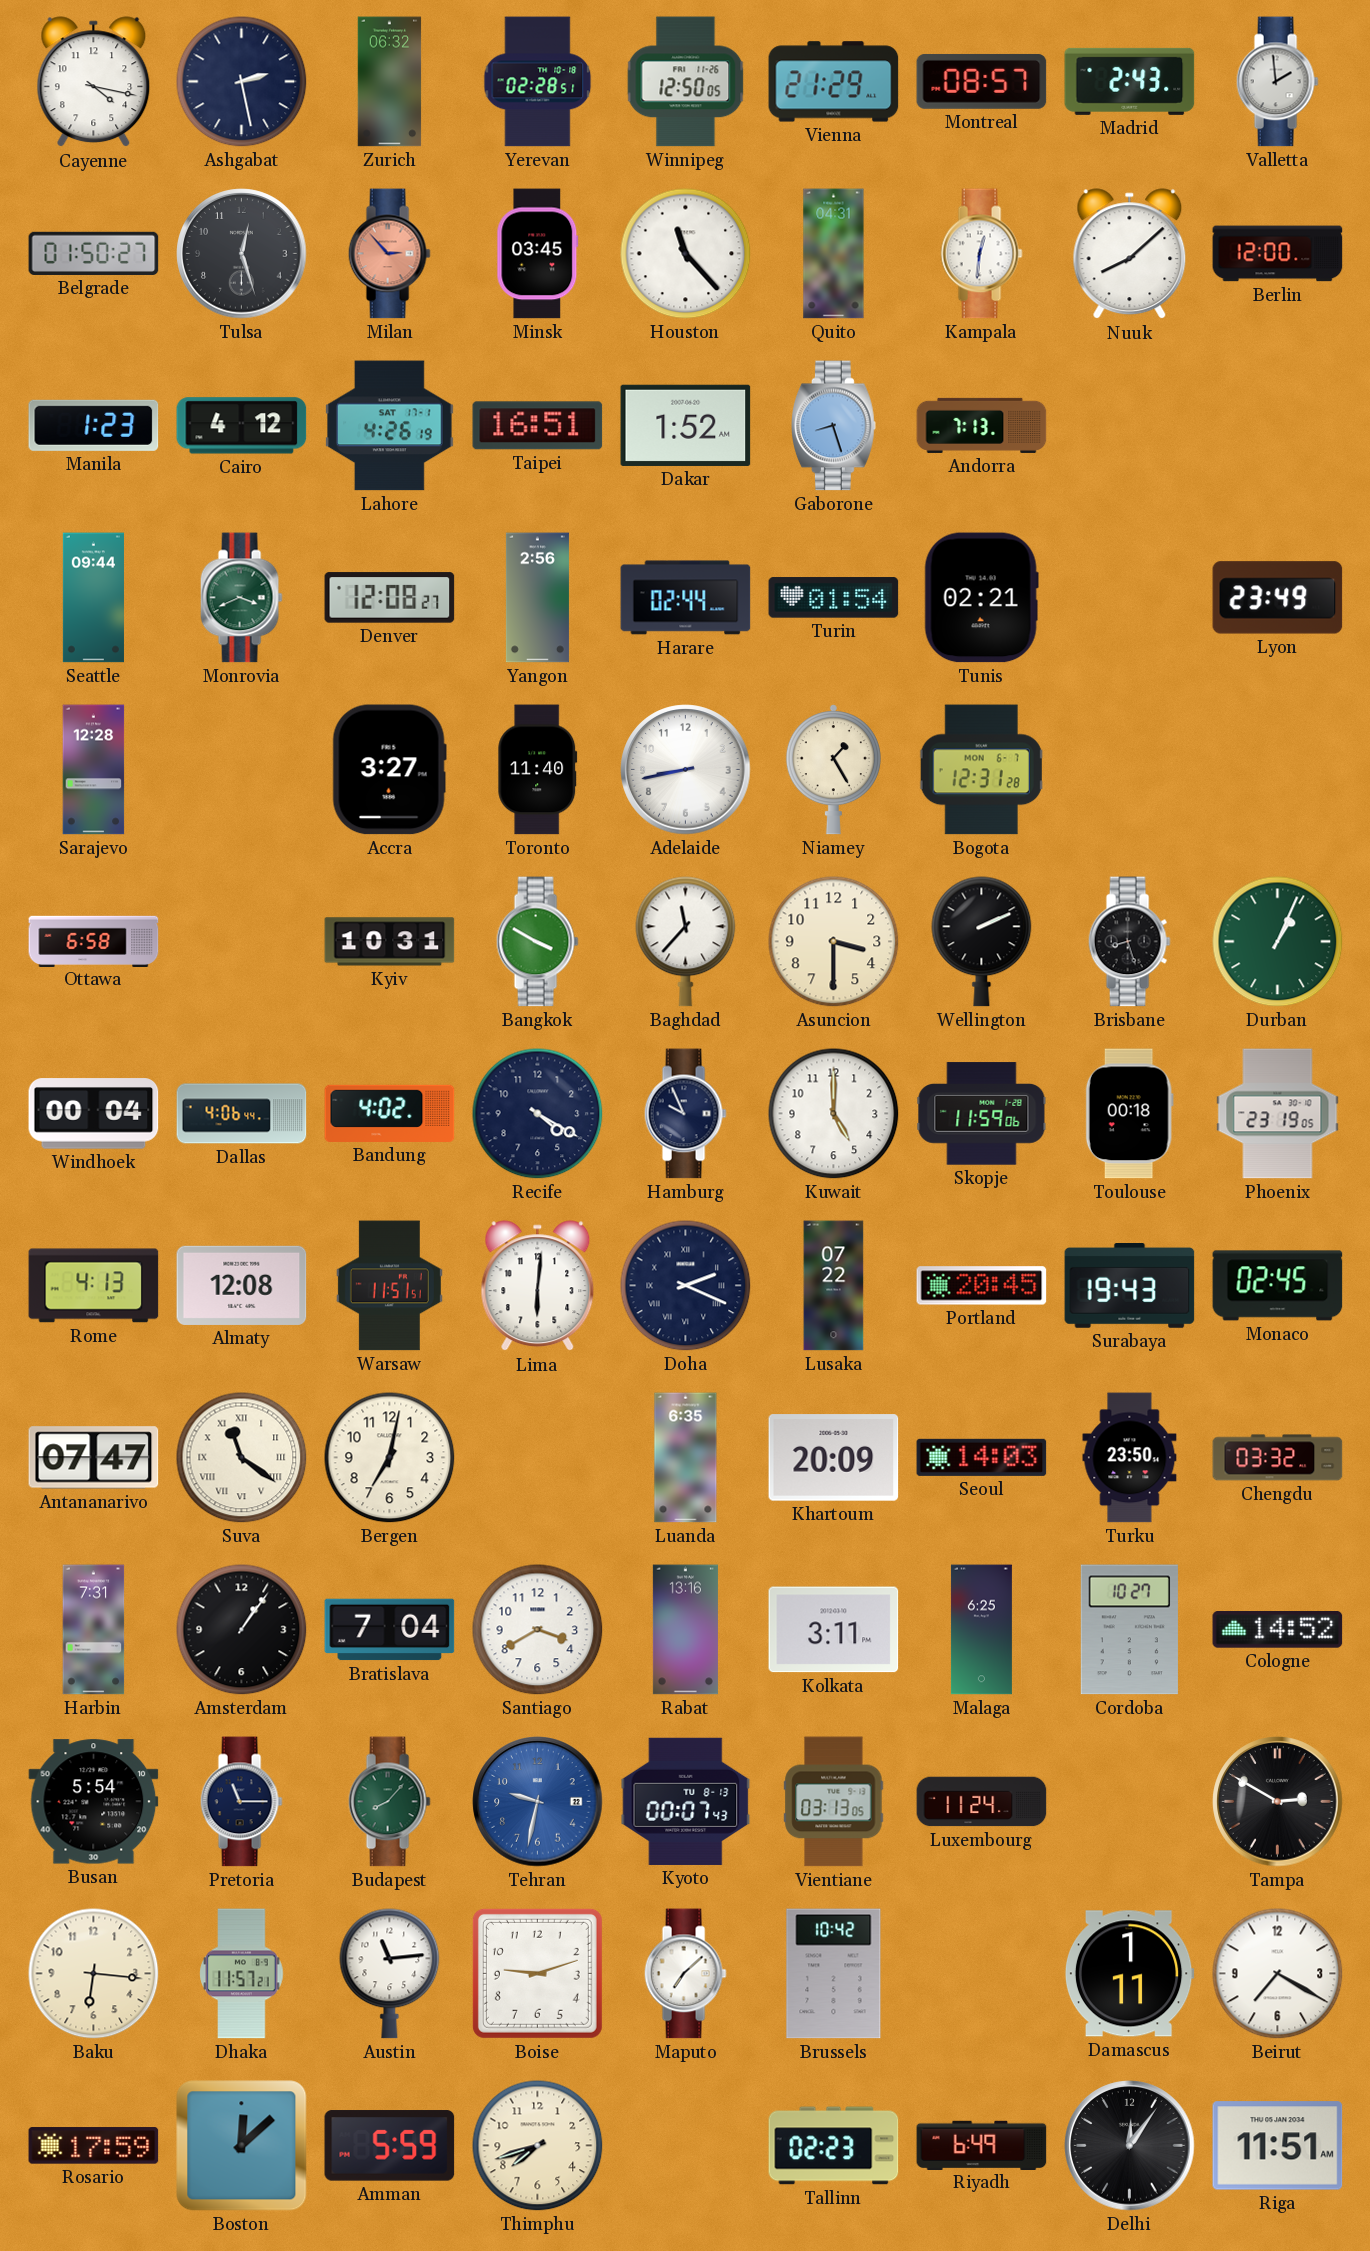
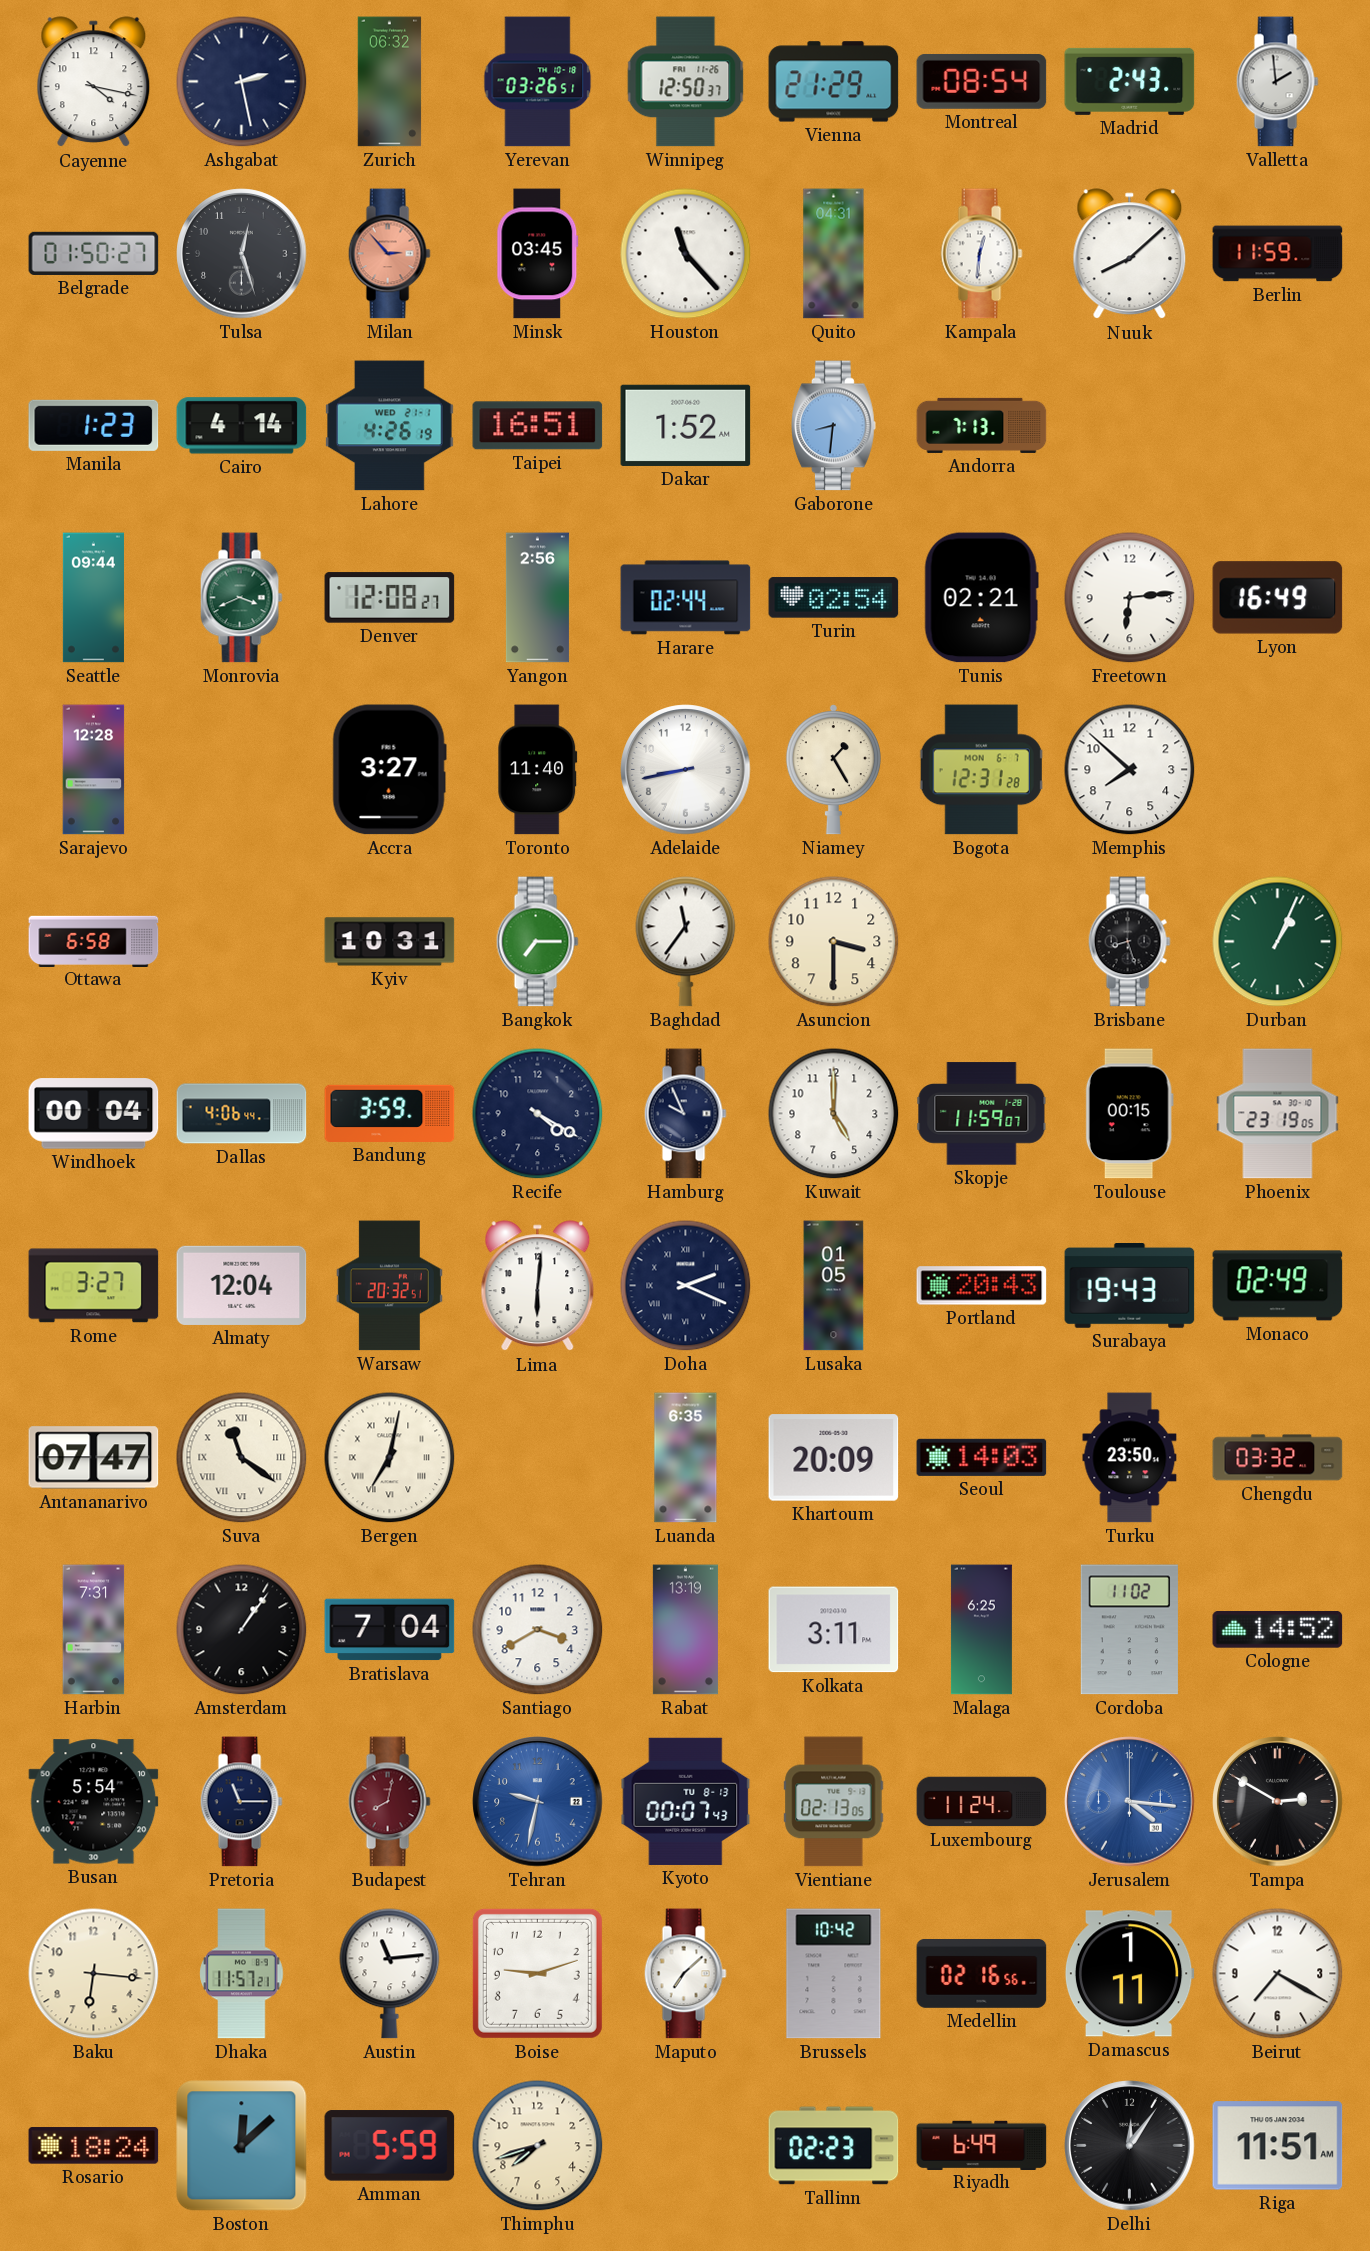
Yerevan: 02:28 -> 03:26
Winnipeg: 12:50:05 -> 12:50:37
Montreal: 08:57 -> 08:54
Berlin: 12:00 -> 11:59
Cairo: 4:12 -> 4:14
Lahore date: SAT 17-1 -> WED 21-1
Gaborone: 8:27 -> 8:31
Turin: 01:54 -> 02:54
Freetown: none -> 6:14
Lyon: 23:49 -> 16:49
Memphis: none -> 7:52
Bangkok: 3:50 -> 7:15
Baghdad: 11:37 -> 11:36
Wellington: 2:11 -> none
Bandung: 4:02 -> 3:59
Skopje: 11:59:06 -> 11:59:07
Toulouse: 00:18 -> 00:15
Rome: 4:13 -> 3:27
Almaty: 12:08 -> 12:04
Warsaw: 11:51 -> 20:32
Lusaka: 07:22 -> 01:05
Portland: 20:45 -> 20:43
Monaco: 02:45 -> 02:49
Bergen numerals: Arabic -> Roman
Rabat: 13:16 -> 13:19
Cordoba: 10:27 -> 11:02
Budapest: 8:07 -> 8:02
Budapest dial: green -> burgundy
Vientiane: 03:13 -> 02:13
Jerusalem: none -> 4:16
Medellin: none -> 02:16
Rosario: 17:59 -> 18:24
